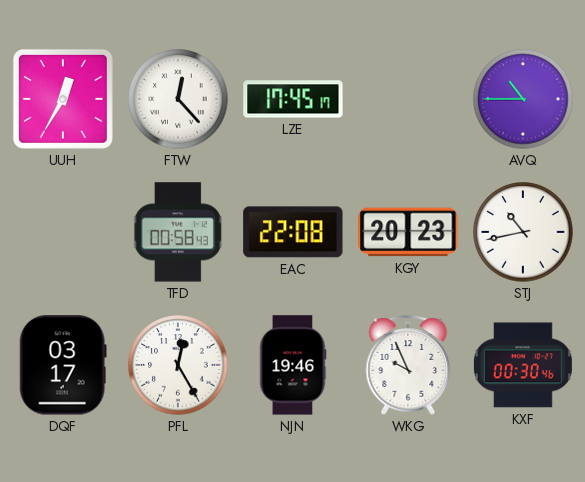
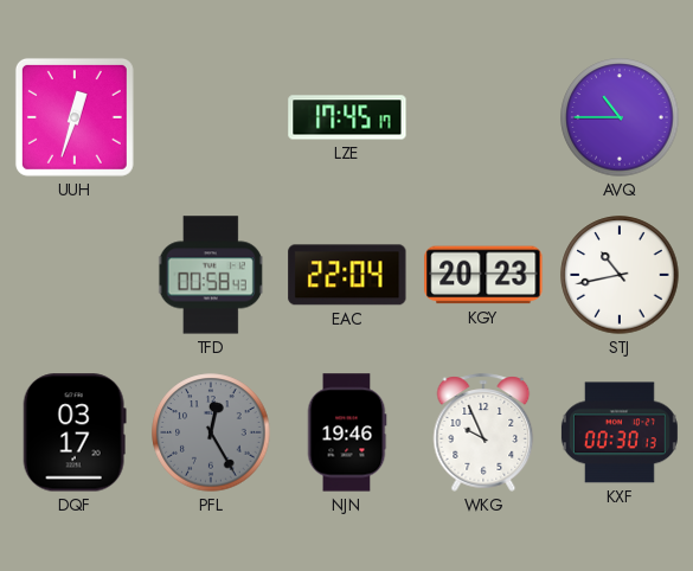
UUH: 12:35 -> 12:33
FTW: 12:23 -> none
EAC: 22:08 -> 22:04
PFL dial: white -> grey
KXF: 00:30:46 -> 00:30:13
